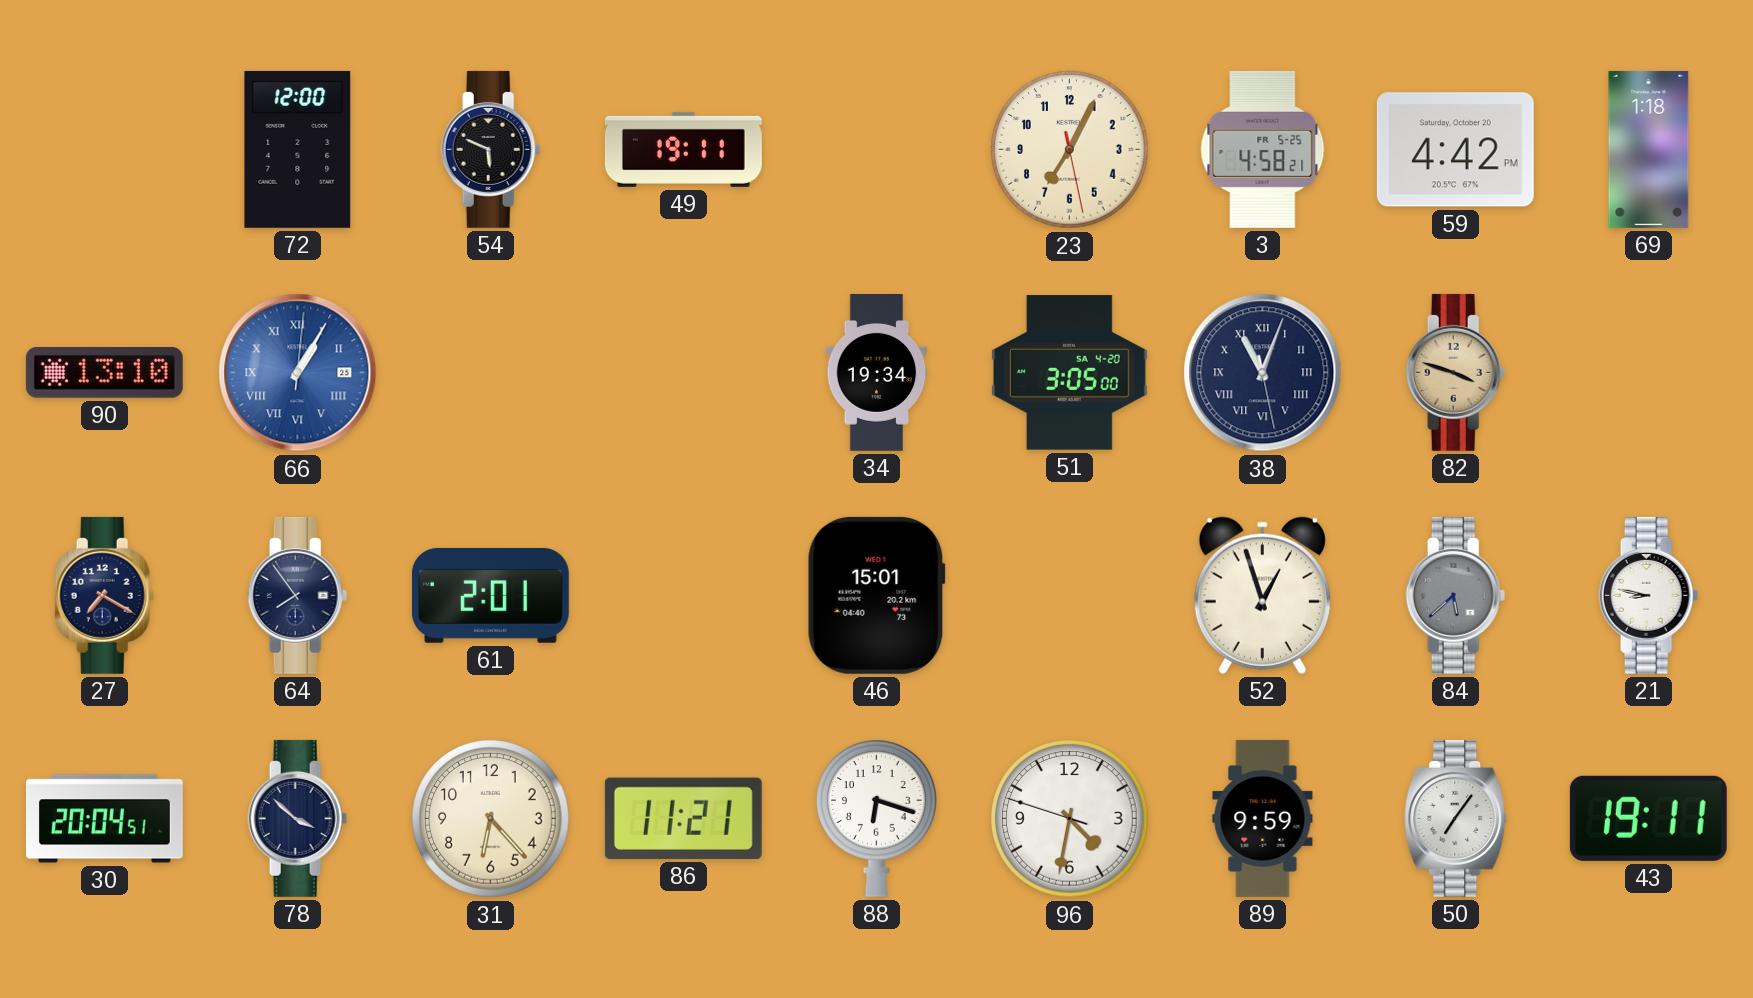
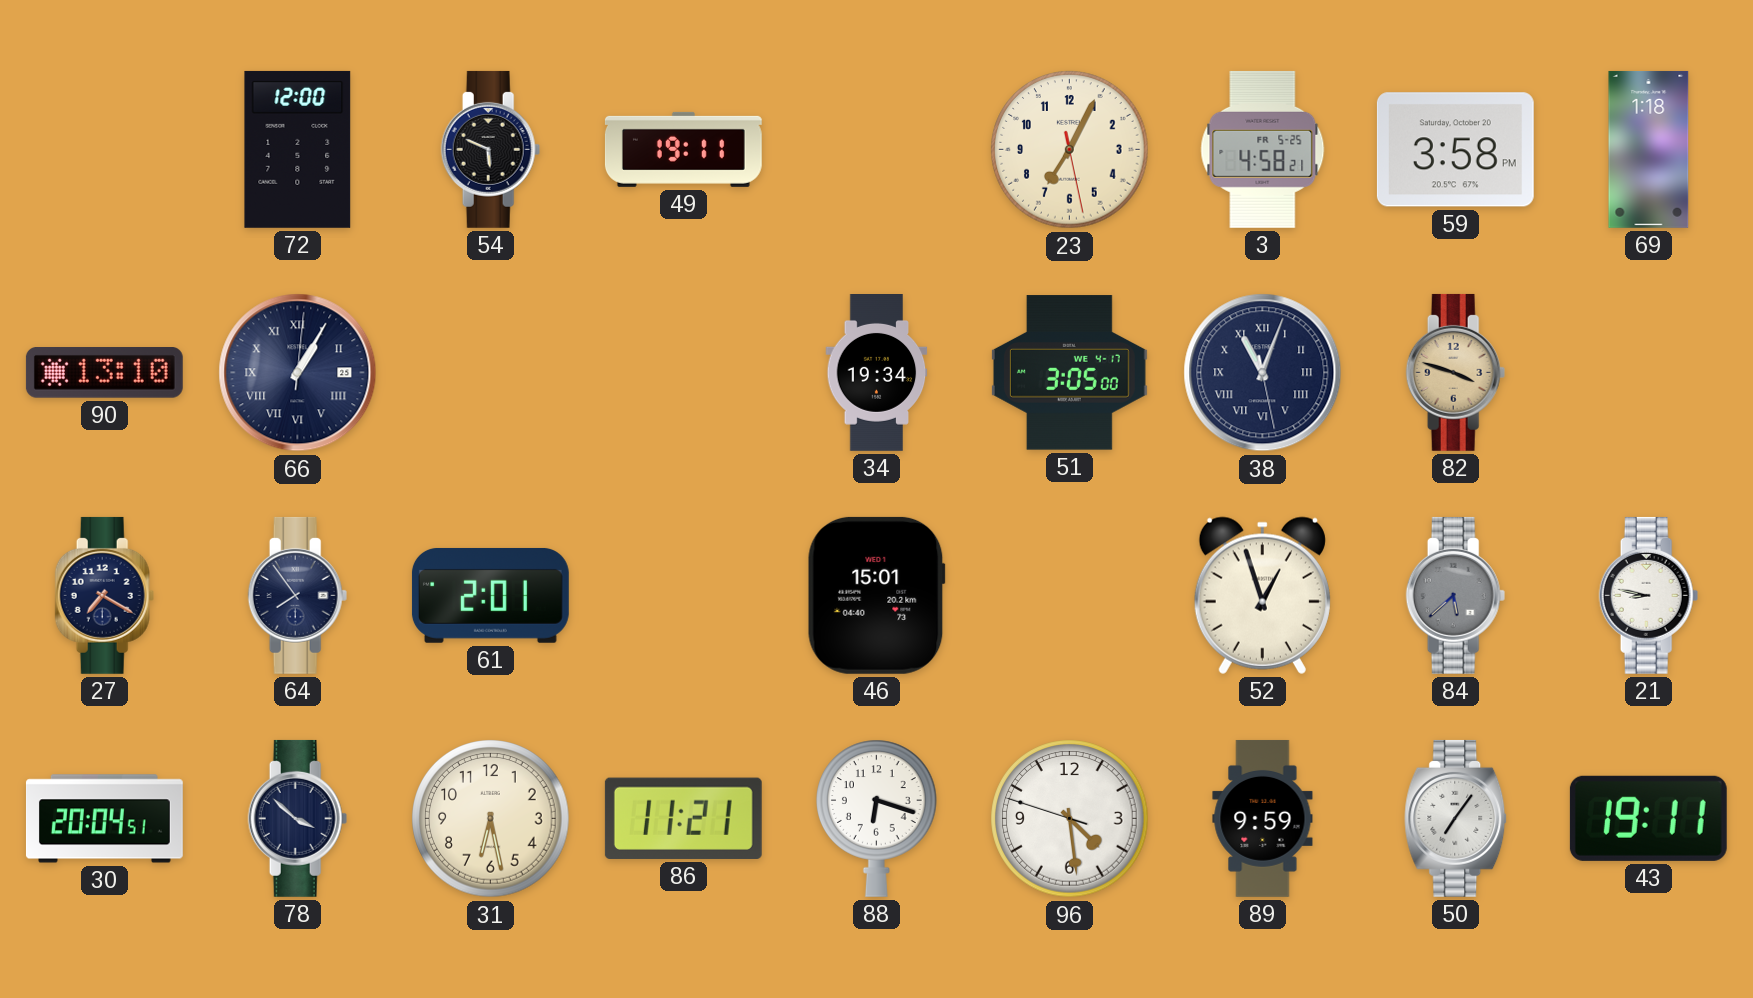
59: 4:42 -> 3:58
66 dial: blue -> navy
51 date: SA 4-20 -> WE 4-17
31: 6:23 -> 6:28
96: 4:31 -> 4:28
